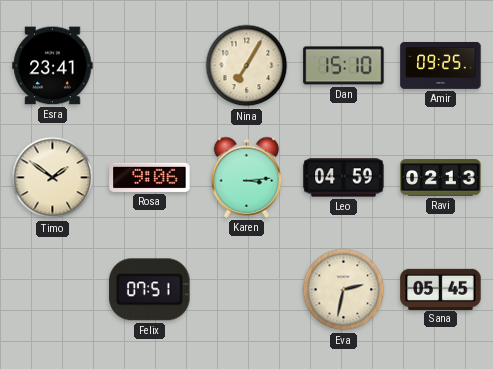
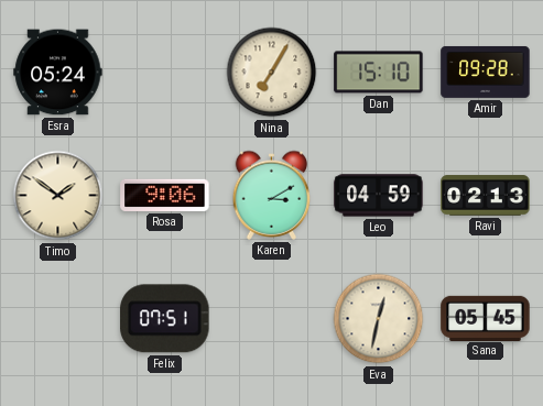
Esra: 23:41 -> 05:24
Amir: 09:25 -> 09:28
Karen: 3:14 -> 3:10
Eva: 2:32 -> 12:32
